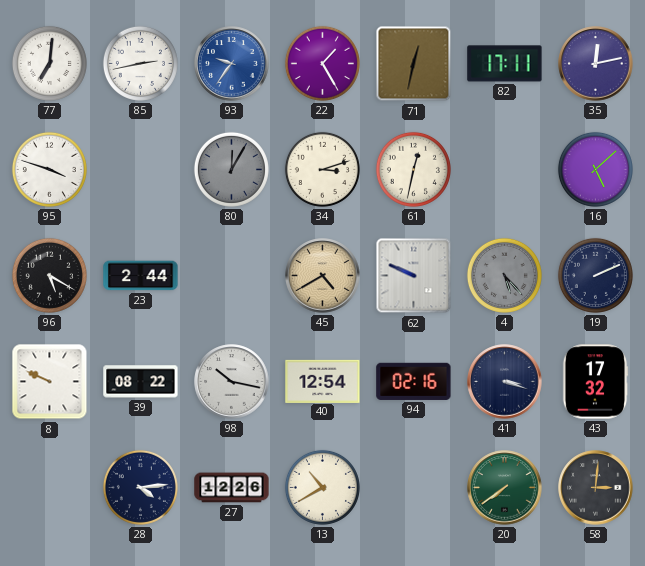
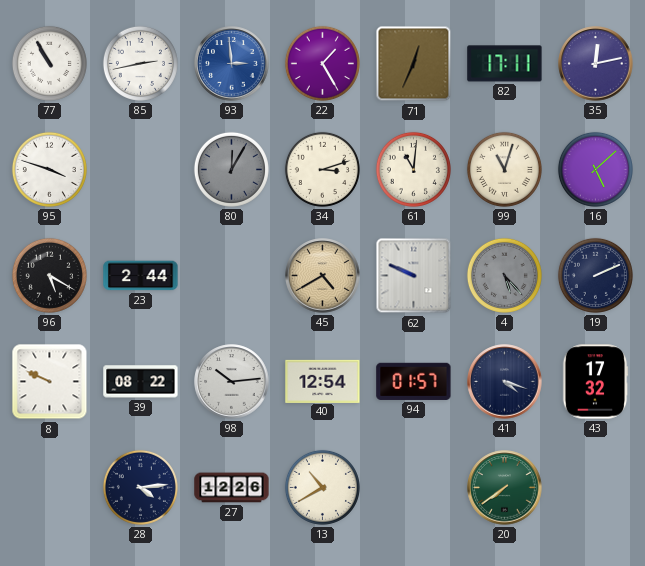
77: 7:01 -> 10:55
93: 9:36 -> 2:59
71: 12:32 -> 12:34
61: 12:32 -> 11:01
99: none -> 11:03
98: 10:17 -> 10:14
94: 02:16 -> 01:57
41: 3:18 -> 4:18
58: 3:01 -> none
